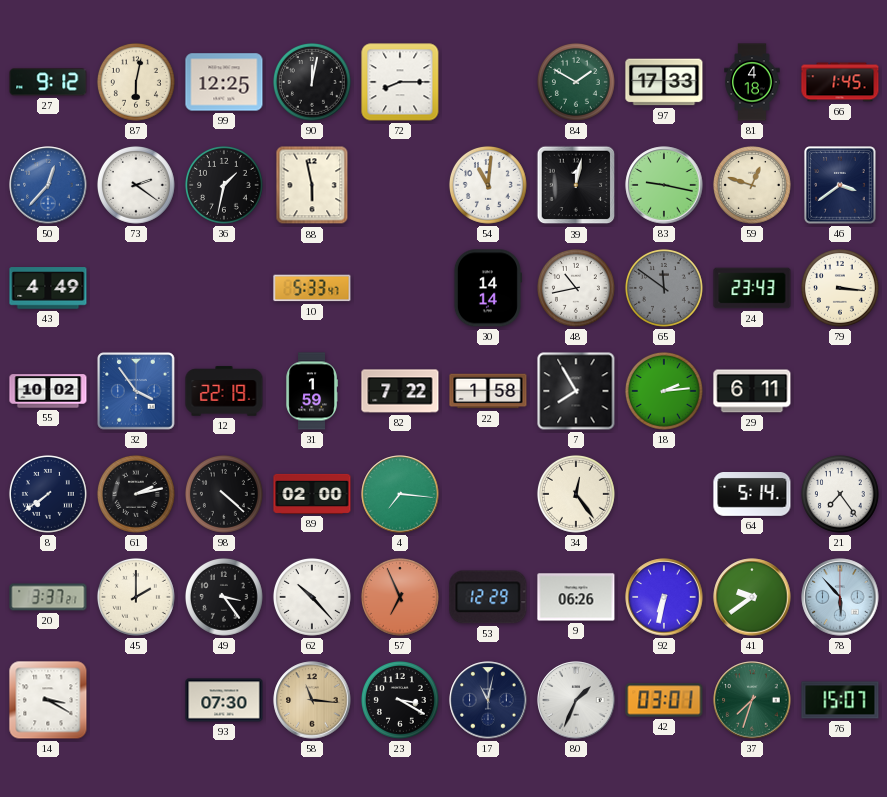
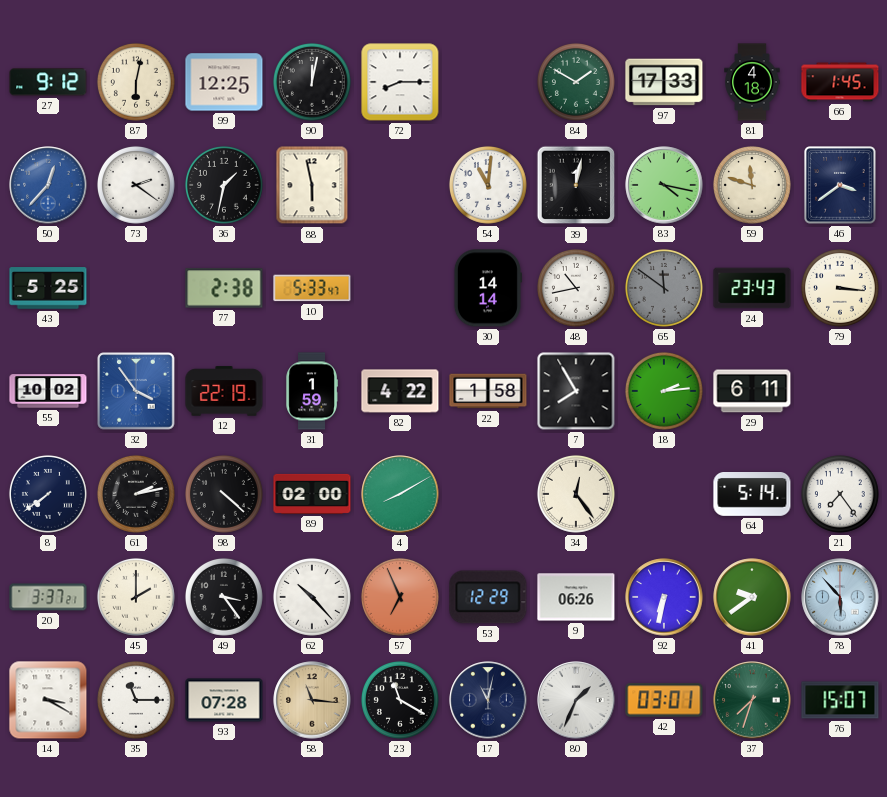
83: 9:17 -> 4:17
59: 12:48 -> 11:48
43: 4:49 -> 5:25
77: none -> 2:38
82: 7:22 -> 4:22
4: 7:16 -> 8:10
35: none -> 11:15
93: 07:30 -> 07:28
23: 3:20 -> 11:20
